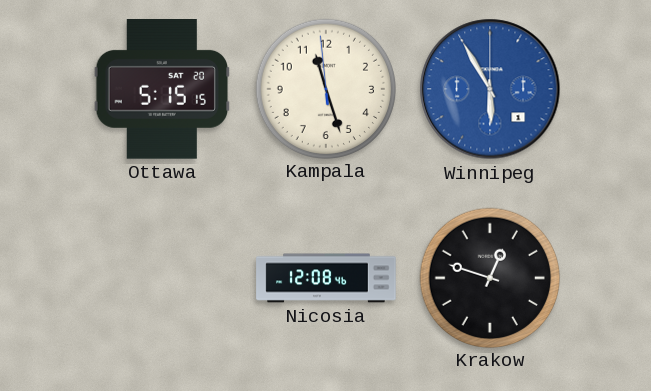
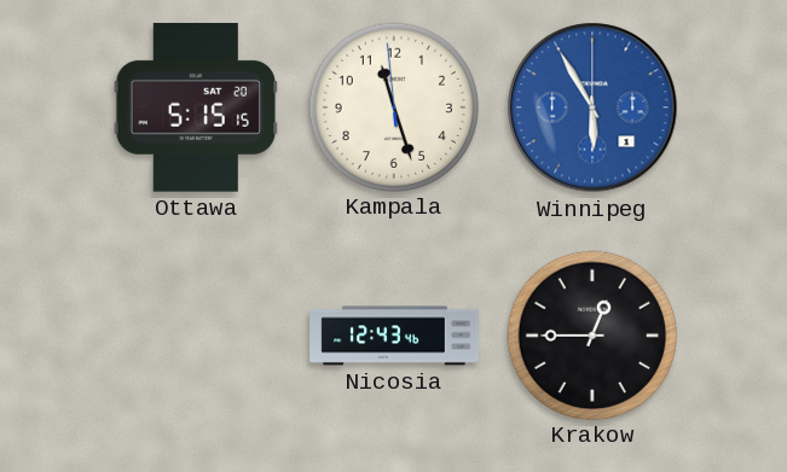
Nicosia: 12:08 -> 12:43
Krakow: 12:48 -> 12:45
